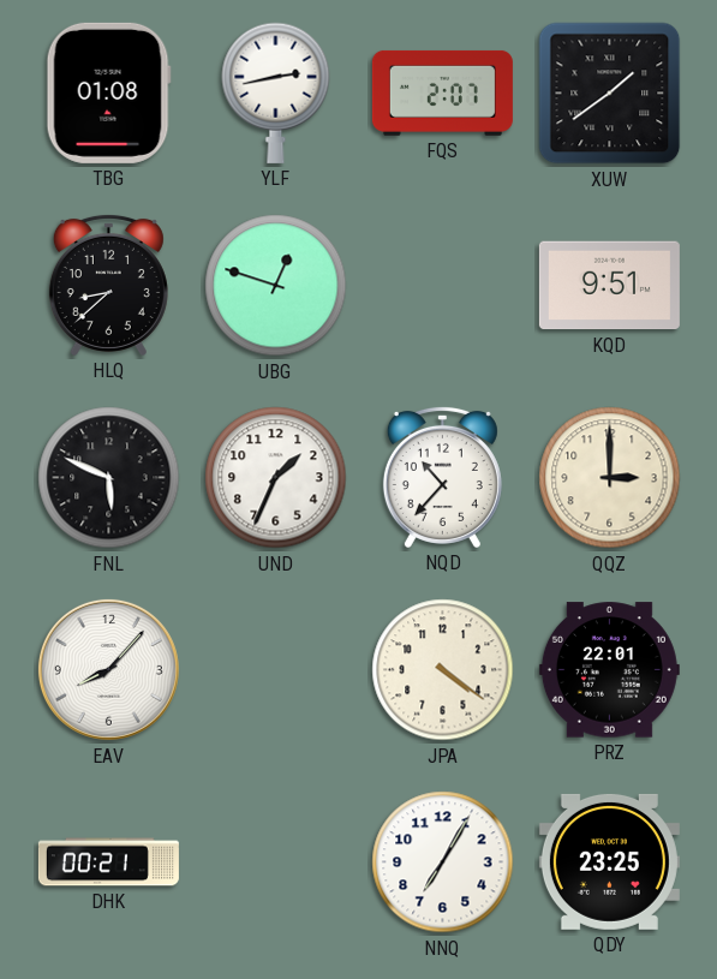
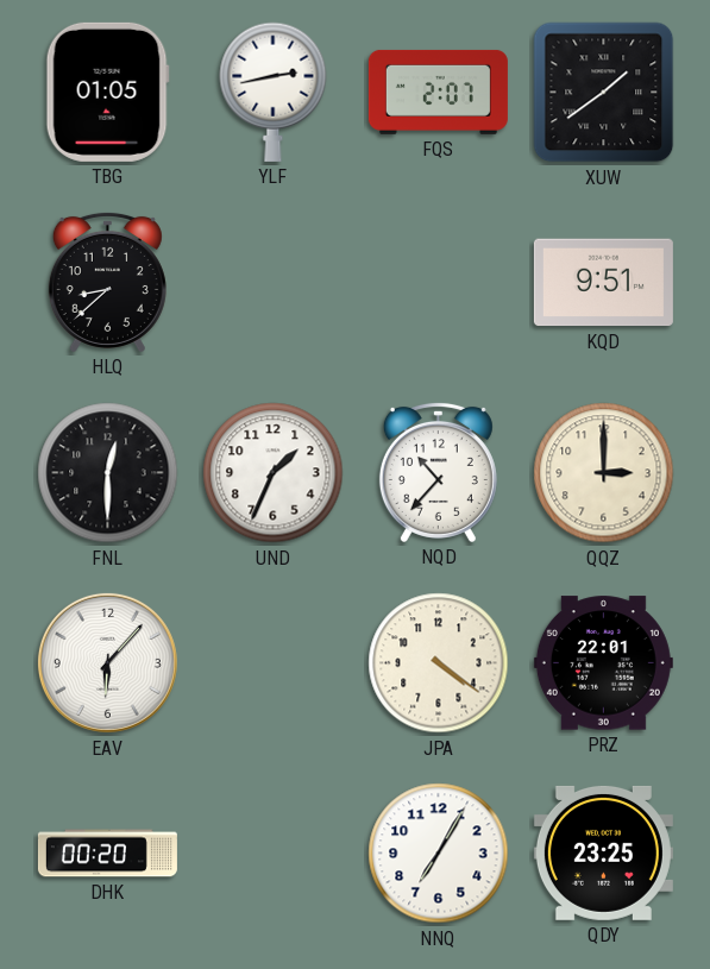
TBG: 01:08 -> 01:05
UBG: 12:48 -> none
FNL: 5:49 -> 12:30
EAV: 8:07 -> 6:07
DHK: 00:21 -> 00:20
